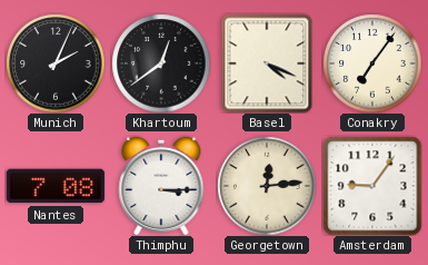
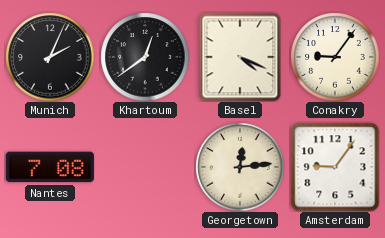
Conakry: 7:06 -> 9:06
Thimphu: 3:15 -> none
